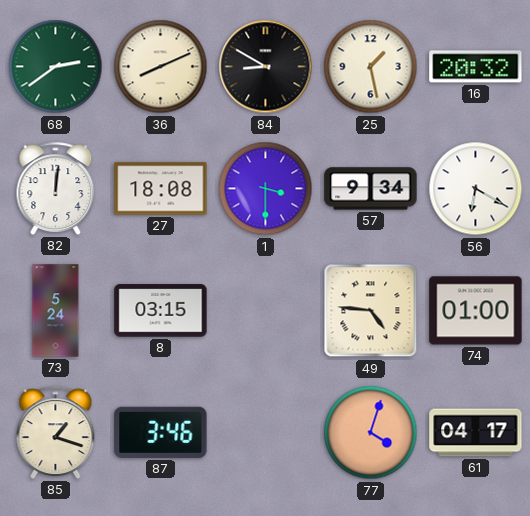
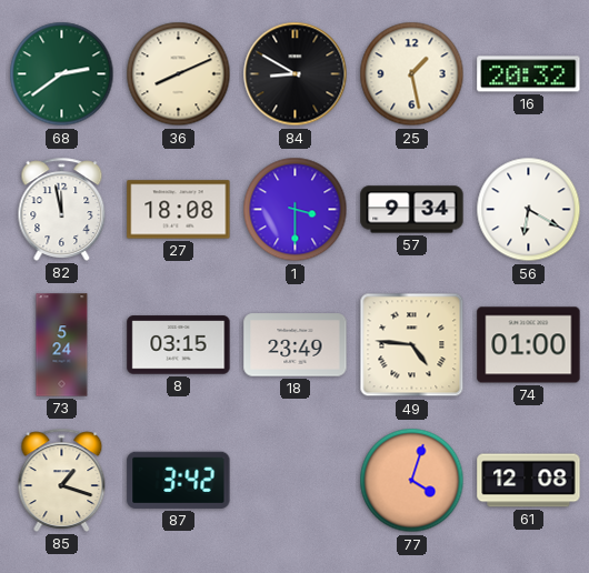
82: 12:01 -> 11:58
18: none -> 23:49
87: 3:46 -> 3:42
61: 04:17 -> 12:08
